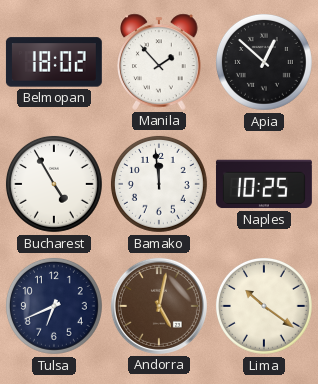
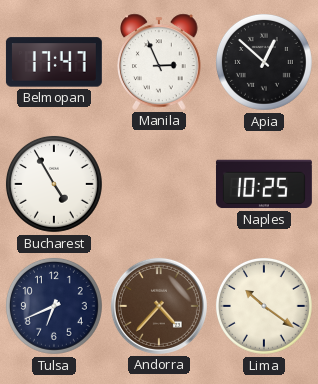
Belmopan: 18:02 -> 17:47
Manila: 1:53 -> 2:56
Bamako: 11:59 -> none
Andorra: 5:02 -> 4:37
